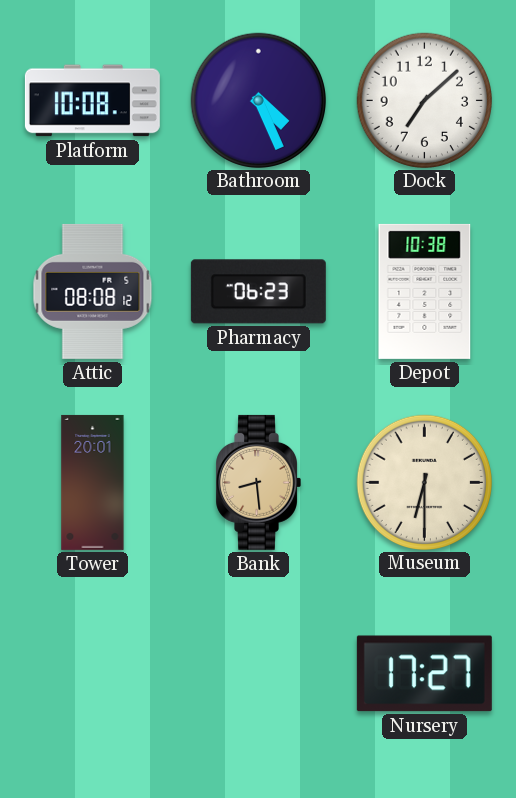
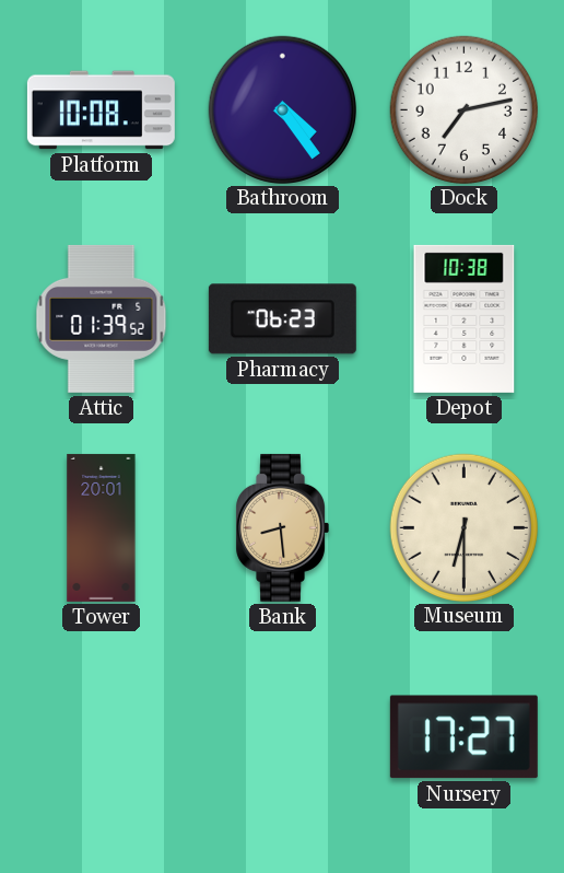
Bathroom: 4:26 -> 4:24
Dock: 7:08 -> 7:13
Attic: 08:08 -> 01:39
